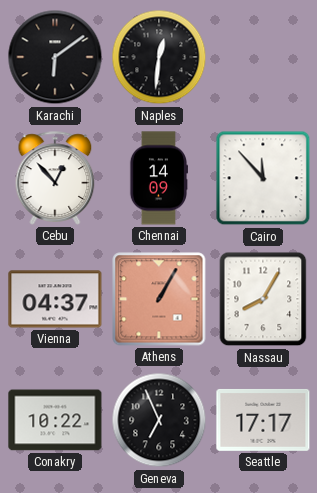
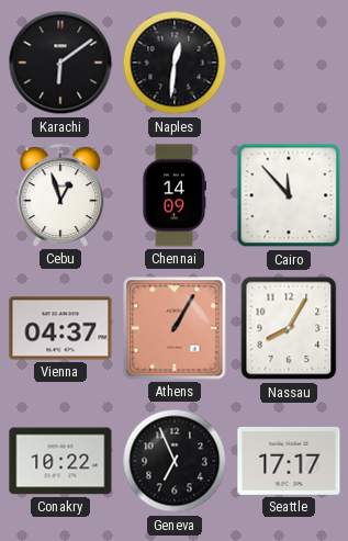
Cebu: 12:53 -> 12:57
